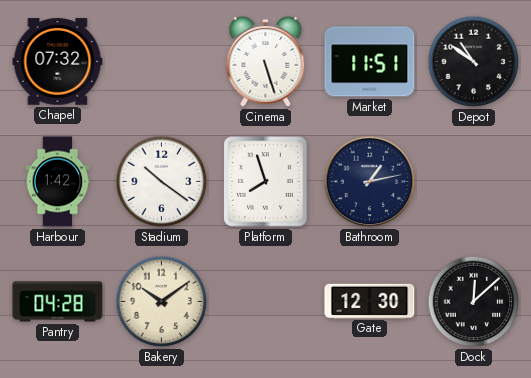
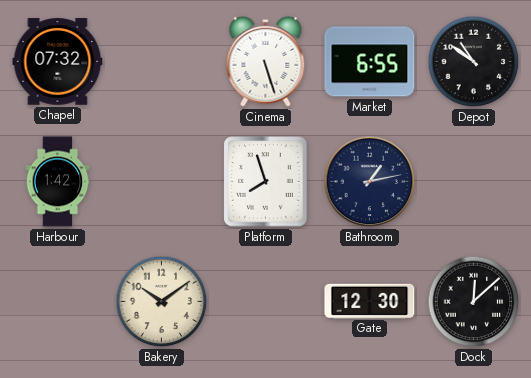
Market: 11:51 -> 6:55
Stadium: 10:21 -> none
Pantry: 04:28 -> none
